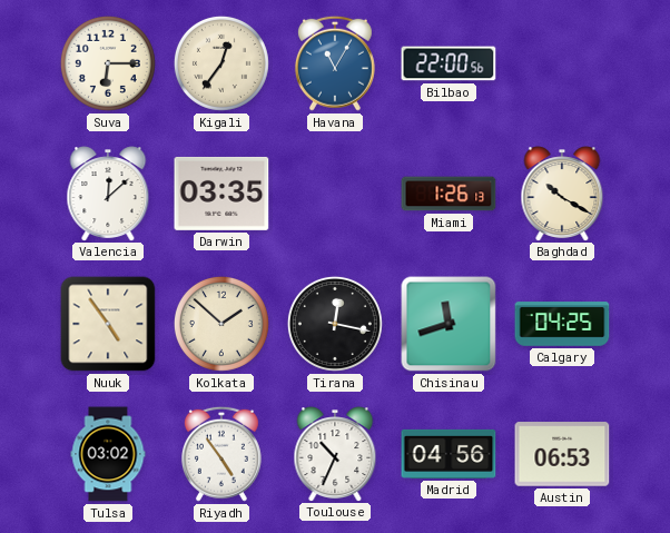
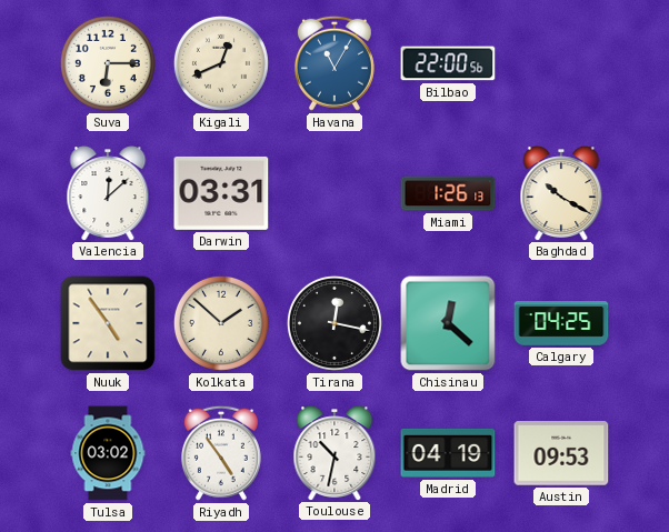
Kigali: 12:36 -> 12:41
Darwin: 03:35 -> 03:31
Chisinau: 11:42 -> 12:22
Toulouse: 10:34 -> 10:32
Madrid: 04:56 -> 04:19
Austin: 06:53 -> 09:53
